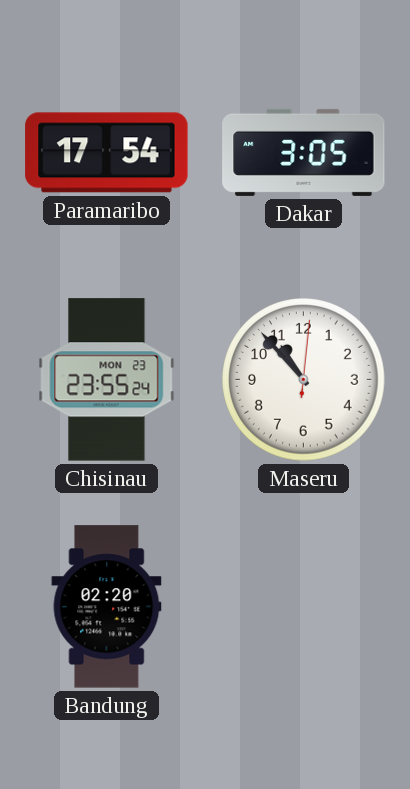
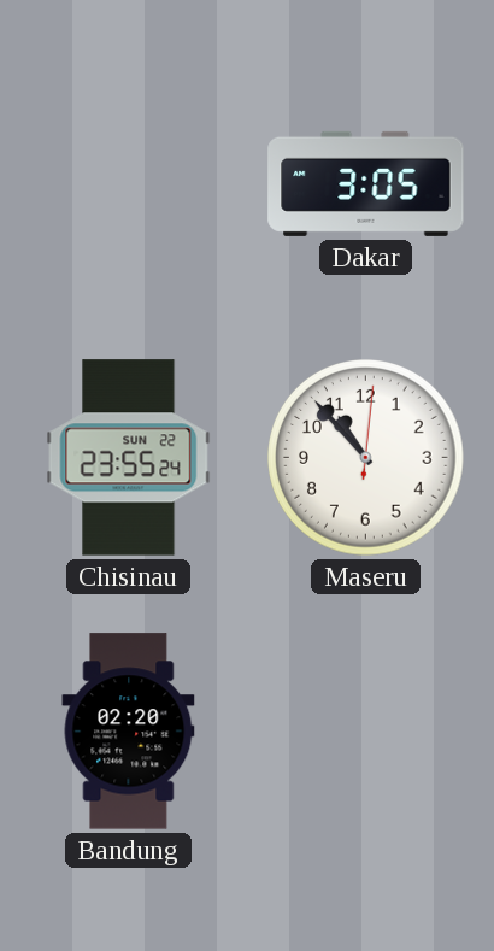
Paramaribo: 17:54 -> none
Chisinau date: MON 23 -> SUN 22
